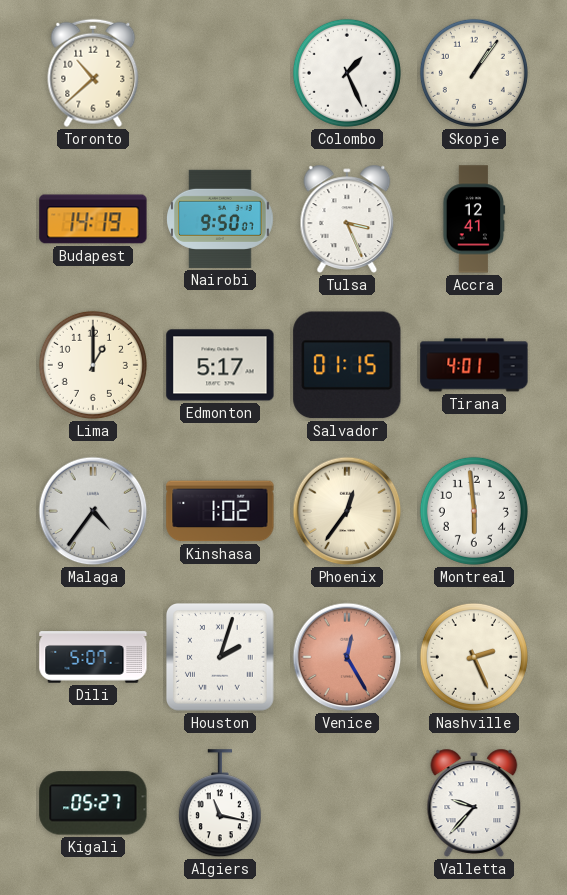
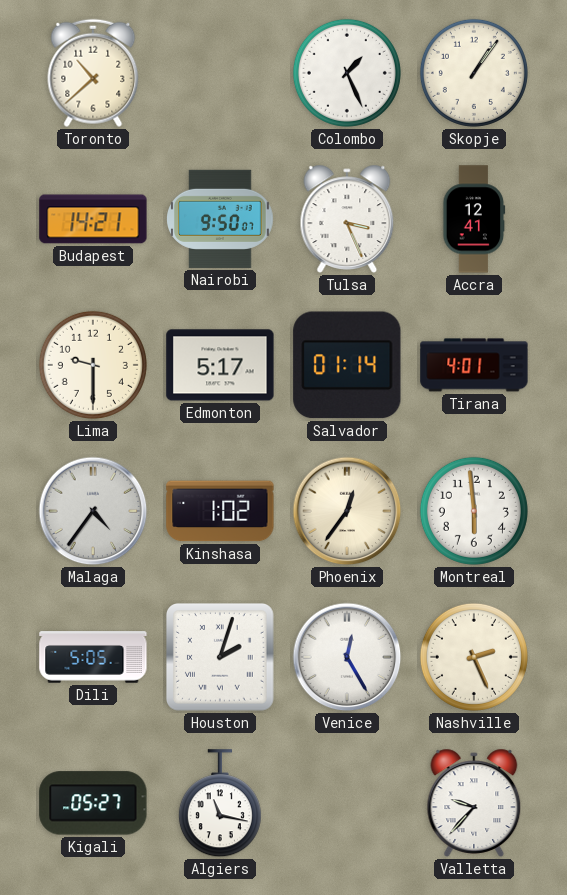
Budapest: 14:19 -> 14:21
Lima: 1:00 -> 9:30
Salvador: 01:15 -> 01:14
Dili: 5:07 -> 5:05
Venice dial: salmon -> white
